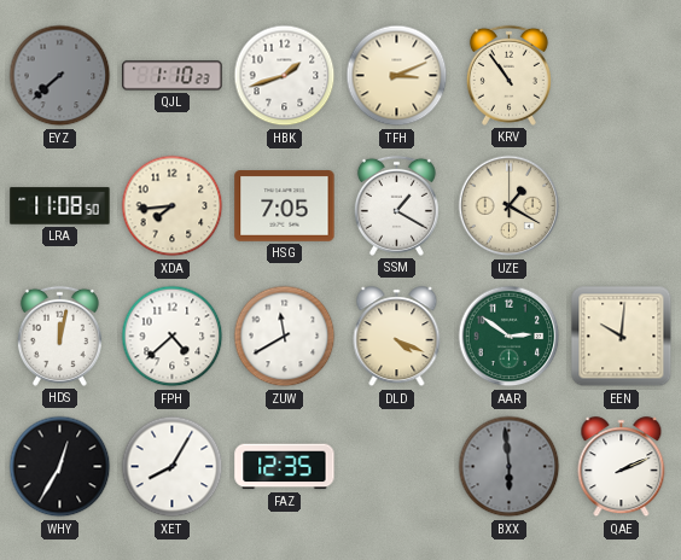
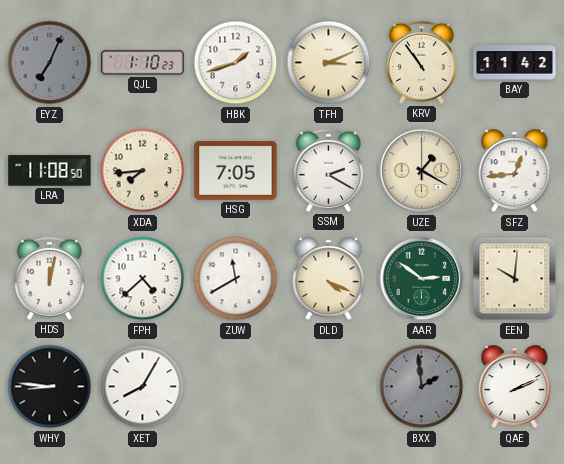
EYZ: 7:38 -> 7:04
BAY: none -> 11:42
SSM: 1:20 -> 2:20
SFZ: none -> 12:44
WHY: 12:35 -> 8:46
FAZ: 12:35 -> none
BXX: 5:59 -> 1:59
